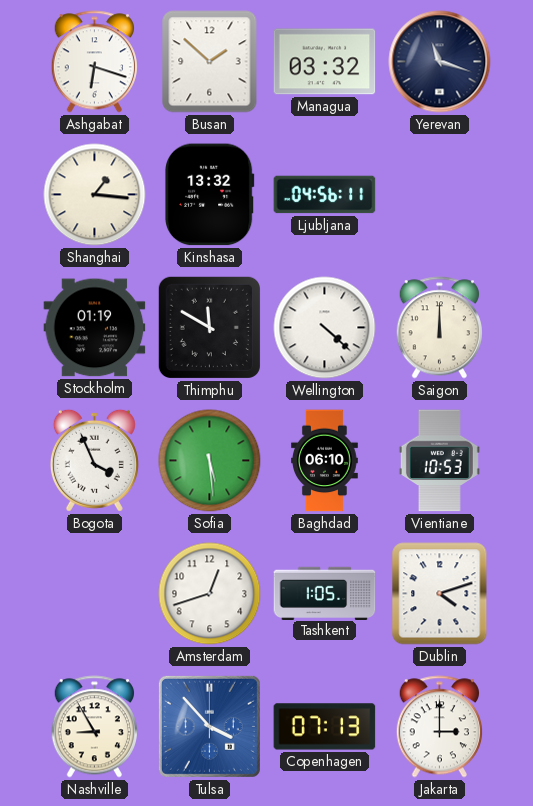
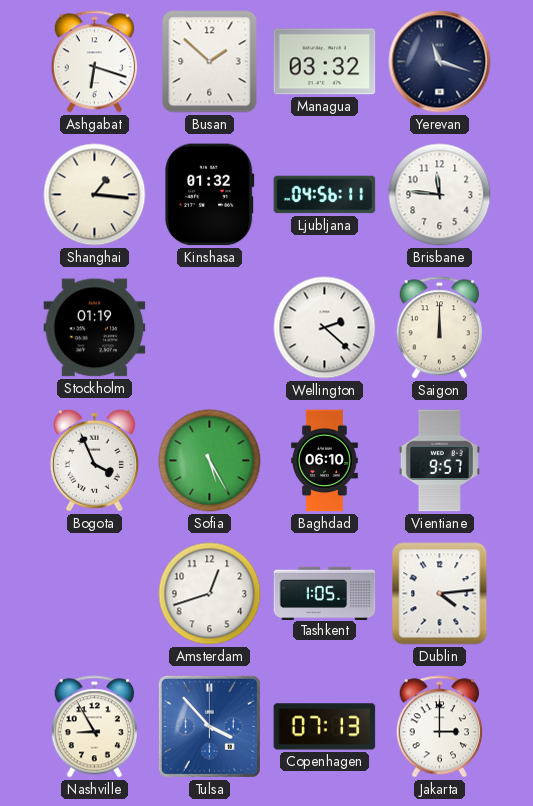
Kinshasa: 13:32 -> 01:32
Brisbane: none -> 11:46
Thimphu: 11:50 -> none
Wellington: 4:22 -> 2:22
Sofia: 5:29 -> 5:25
Vientiane: 10:53 -> 9:57
Dublin: 4:12 -> 4:14
